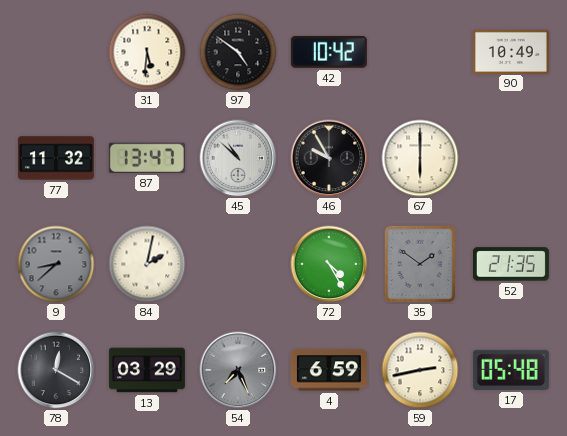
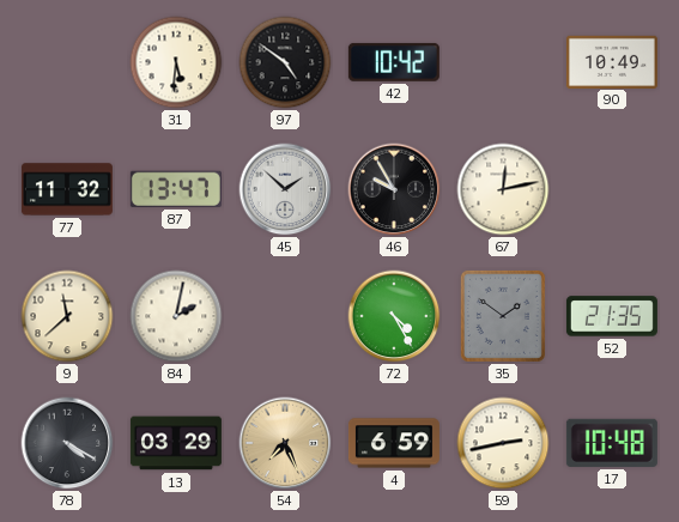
45: 10:52 -> 1:52
67: 6:00 -> 12:13
9: 8:38 -> 11:38
9 dial: grey -> cream
78: 12:20 -> 4:20
54 dial: grey -> champagne
17: 05:48 -> 10:48
